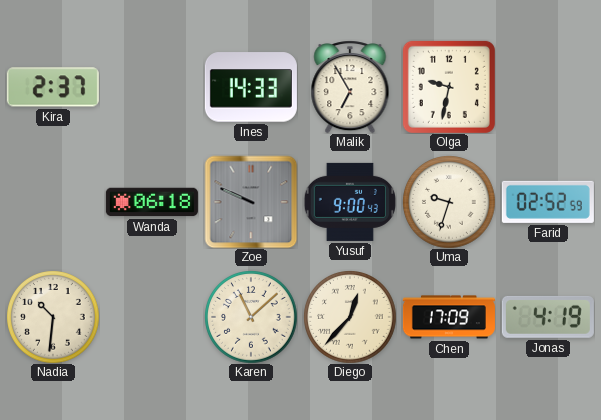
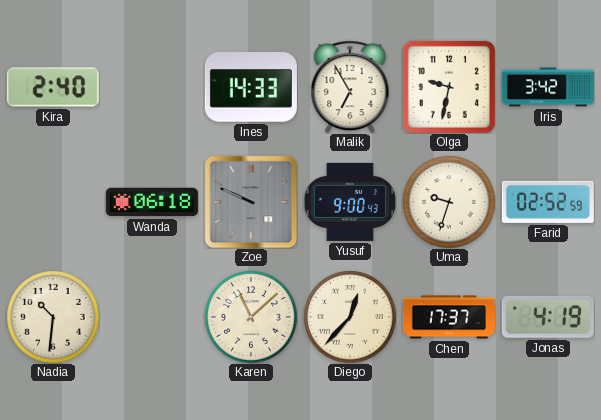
Kira: 2:37 -> 2:40
Iris: none -> 3:42
Chen: 17:09 -> 17:37
